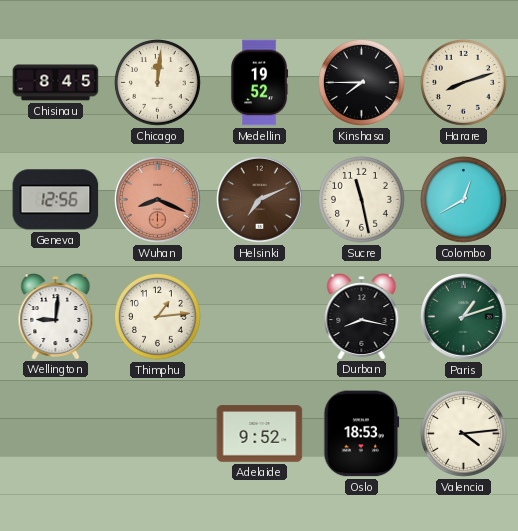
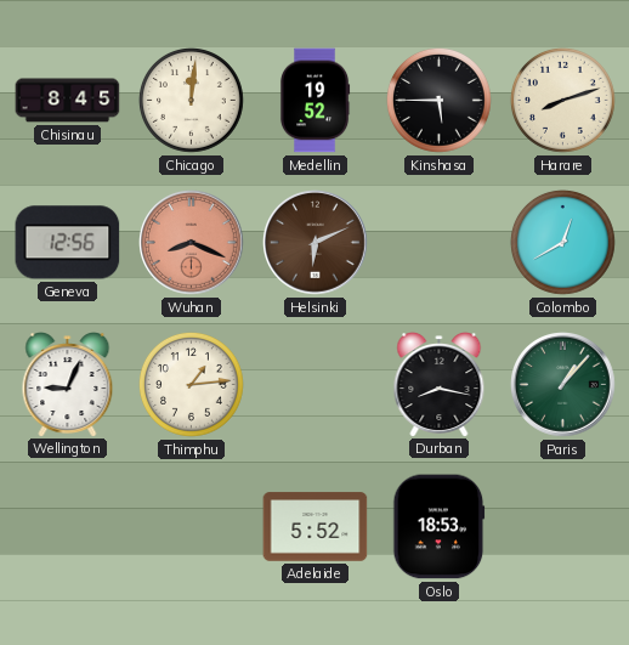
Kinshasa: 7:45 -> 5:45
Helsinki: 7:11 -> 6:11
Sucre: 11:28 -> none
Wellington: 9:01 -> 9:04
Paris: 1:12 -> 1:07
Adelaide: 9:52 -> 5:52
Valencia: 4:14 -> none
